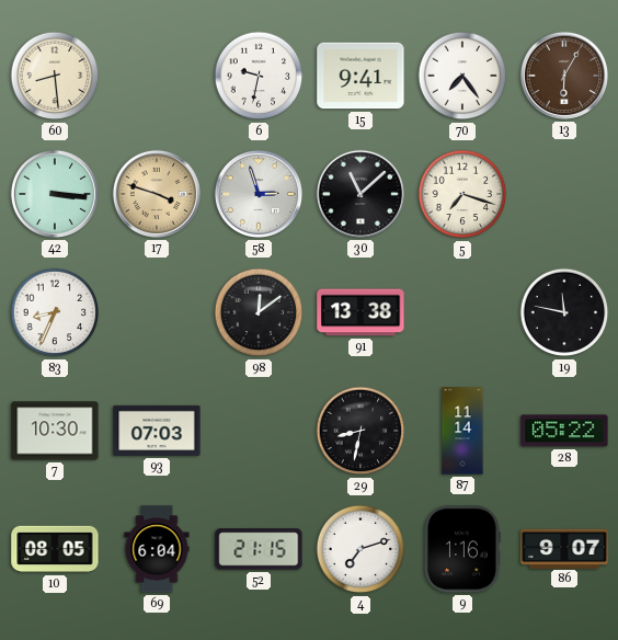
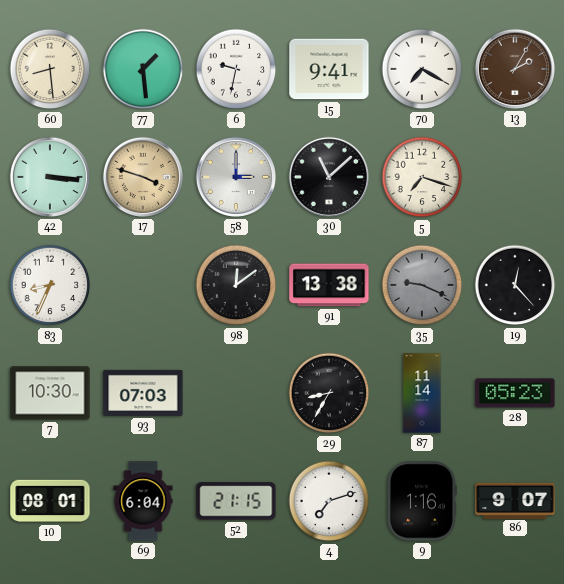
77: none -> 1:29
70: 7:24 -> 7:20
13: 6:05 -> 2:05
58: 2:57 -> 3:00
35: none -> 9:19
19: 11:47 -> 12:23
29: 8:32 -> 8:35
28: 05:22 -> 05:23
10: 08:05 -> 08:01
